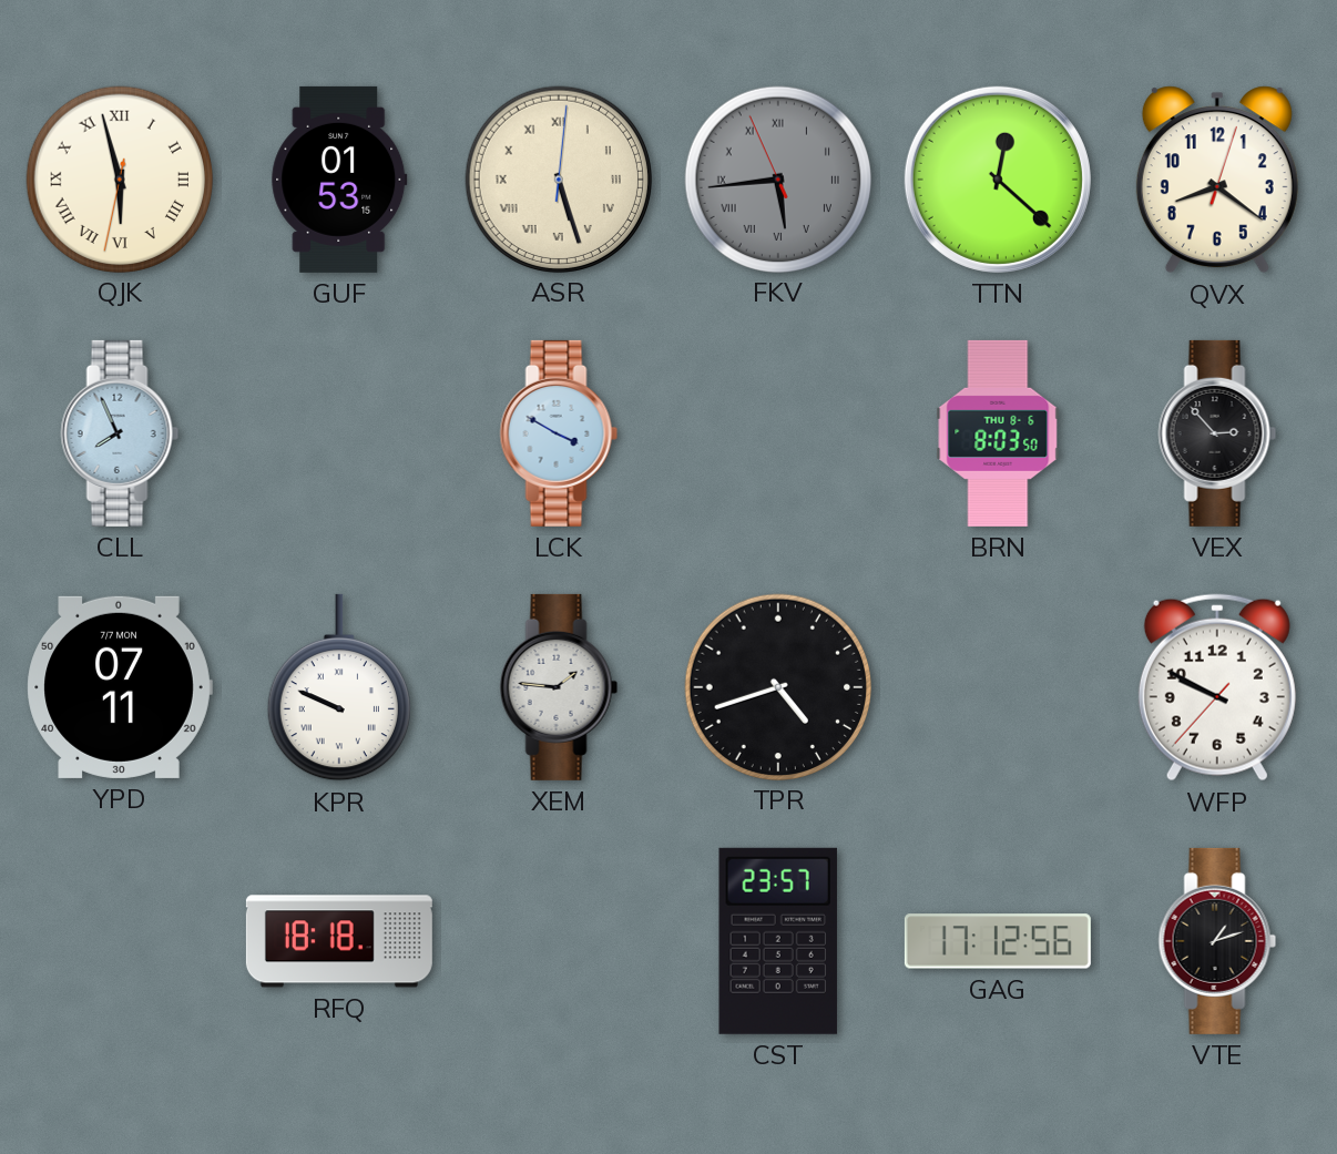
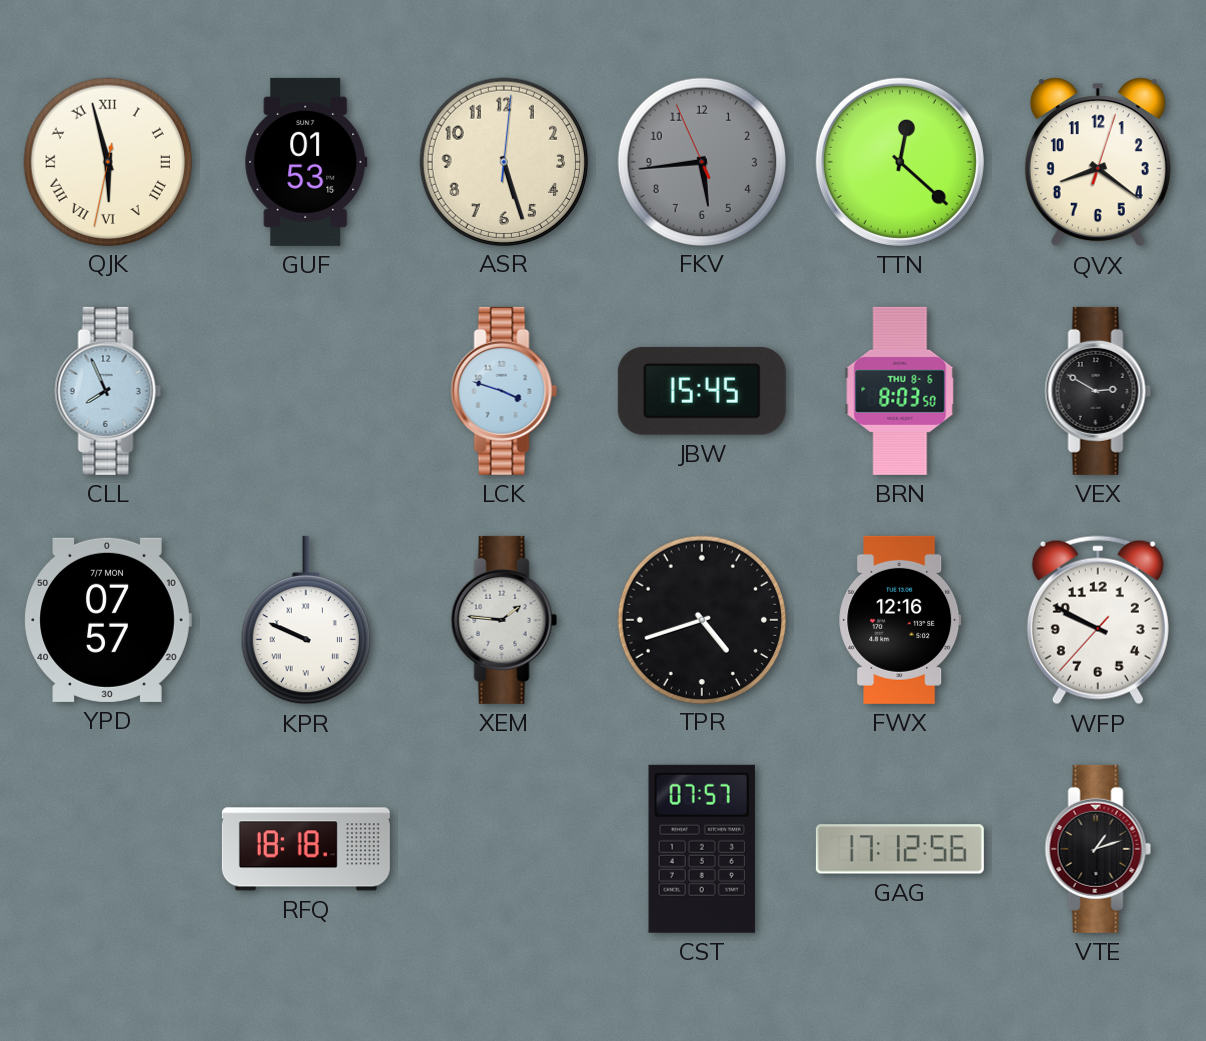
ASR numerals: Roman -> Arabic
FKV numerals: Roman -> Arabic
LCK: 3:50 -> 3:48
JBW: none -> 15:45
VEX: 2:53 -> 2:50
YPD: 07:11 -> 07:57
FWX: none -> 12:16
CST: 23:57 -> 07:57
